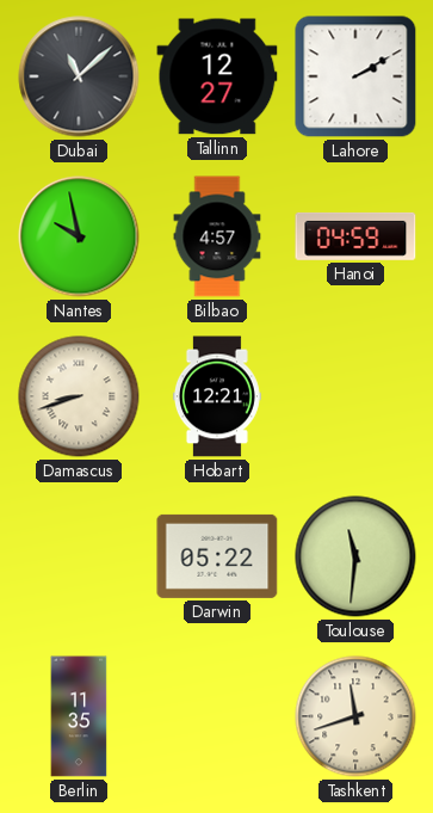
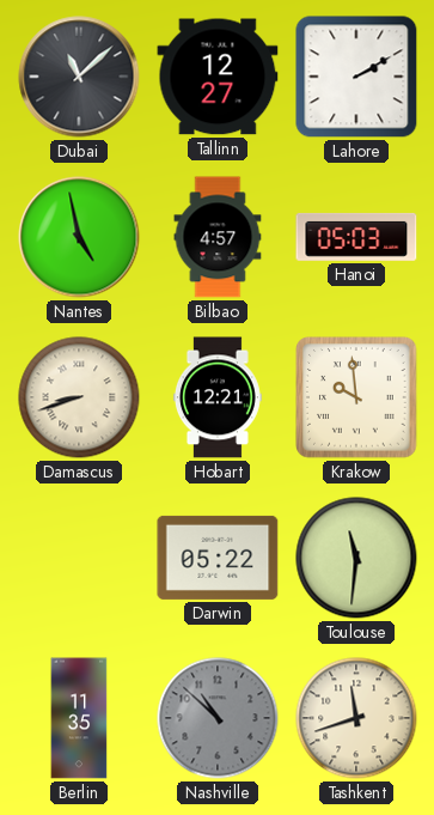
Nantes: 9:58 -> 4:58
Hanoi: 04:59 -> 05:03
Krakow: none -> 9:59
Nashville: none -> 10:52
